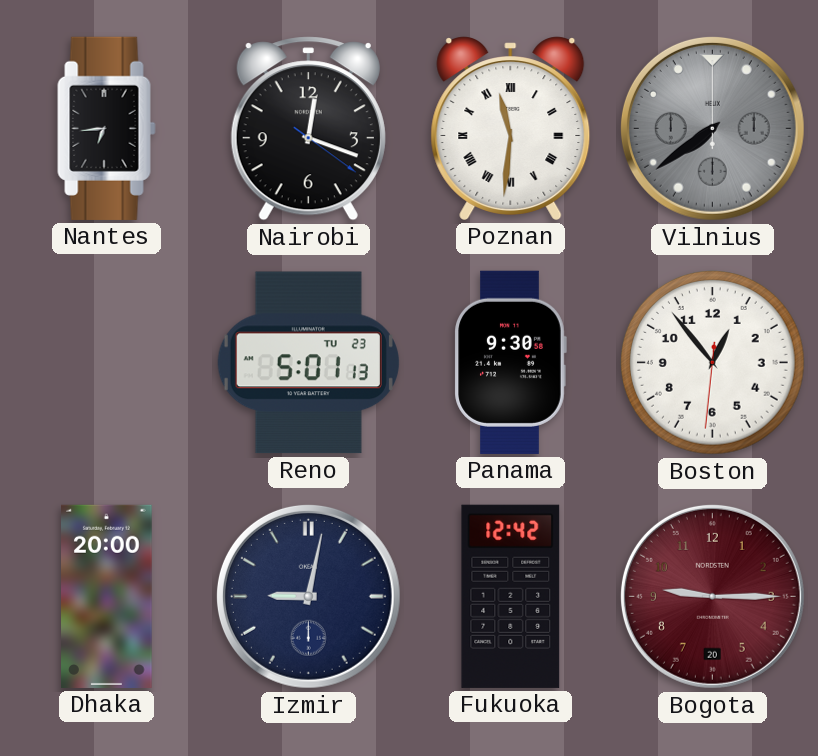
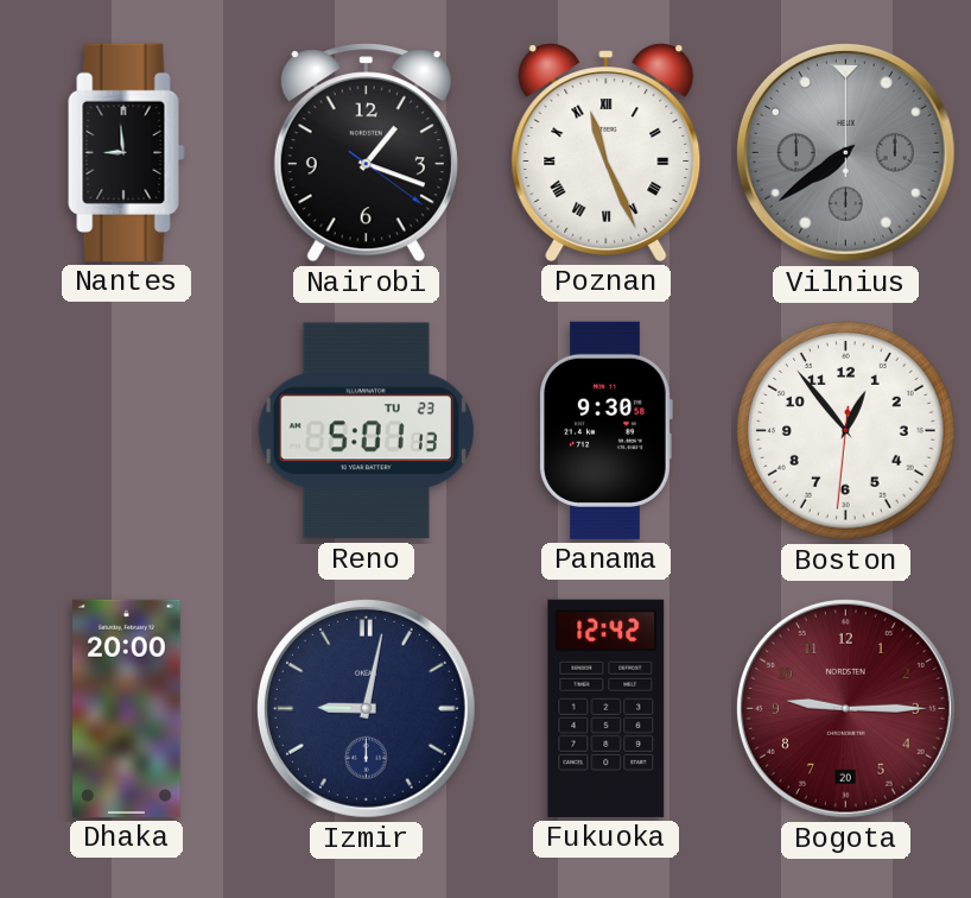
Nantes: 6:44 -> 8:59
Nairobi: 12:18 -> 1:18
Poznan: 11:31 -> 11:26
